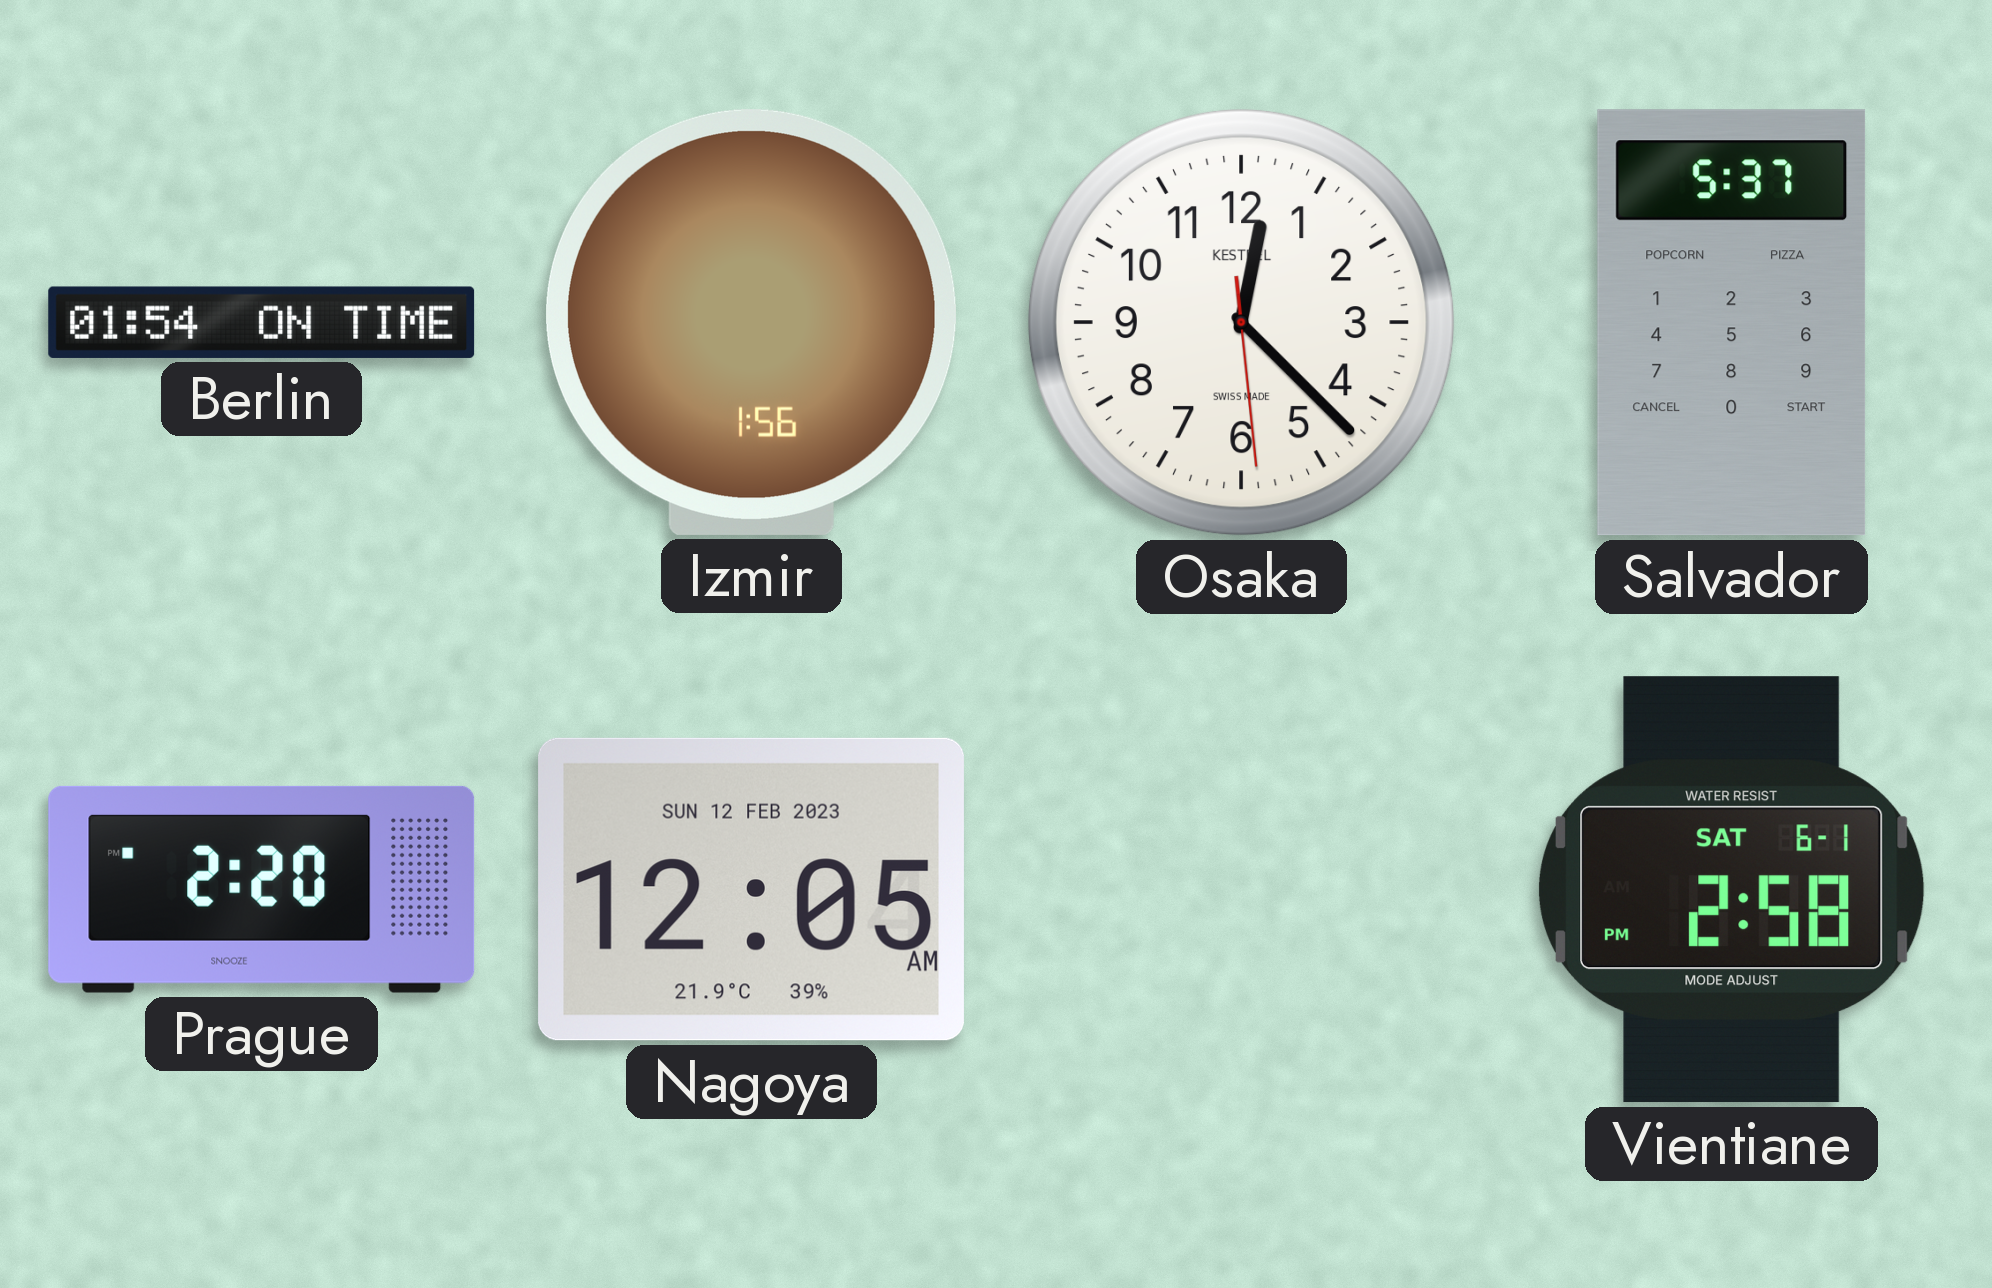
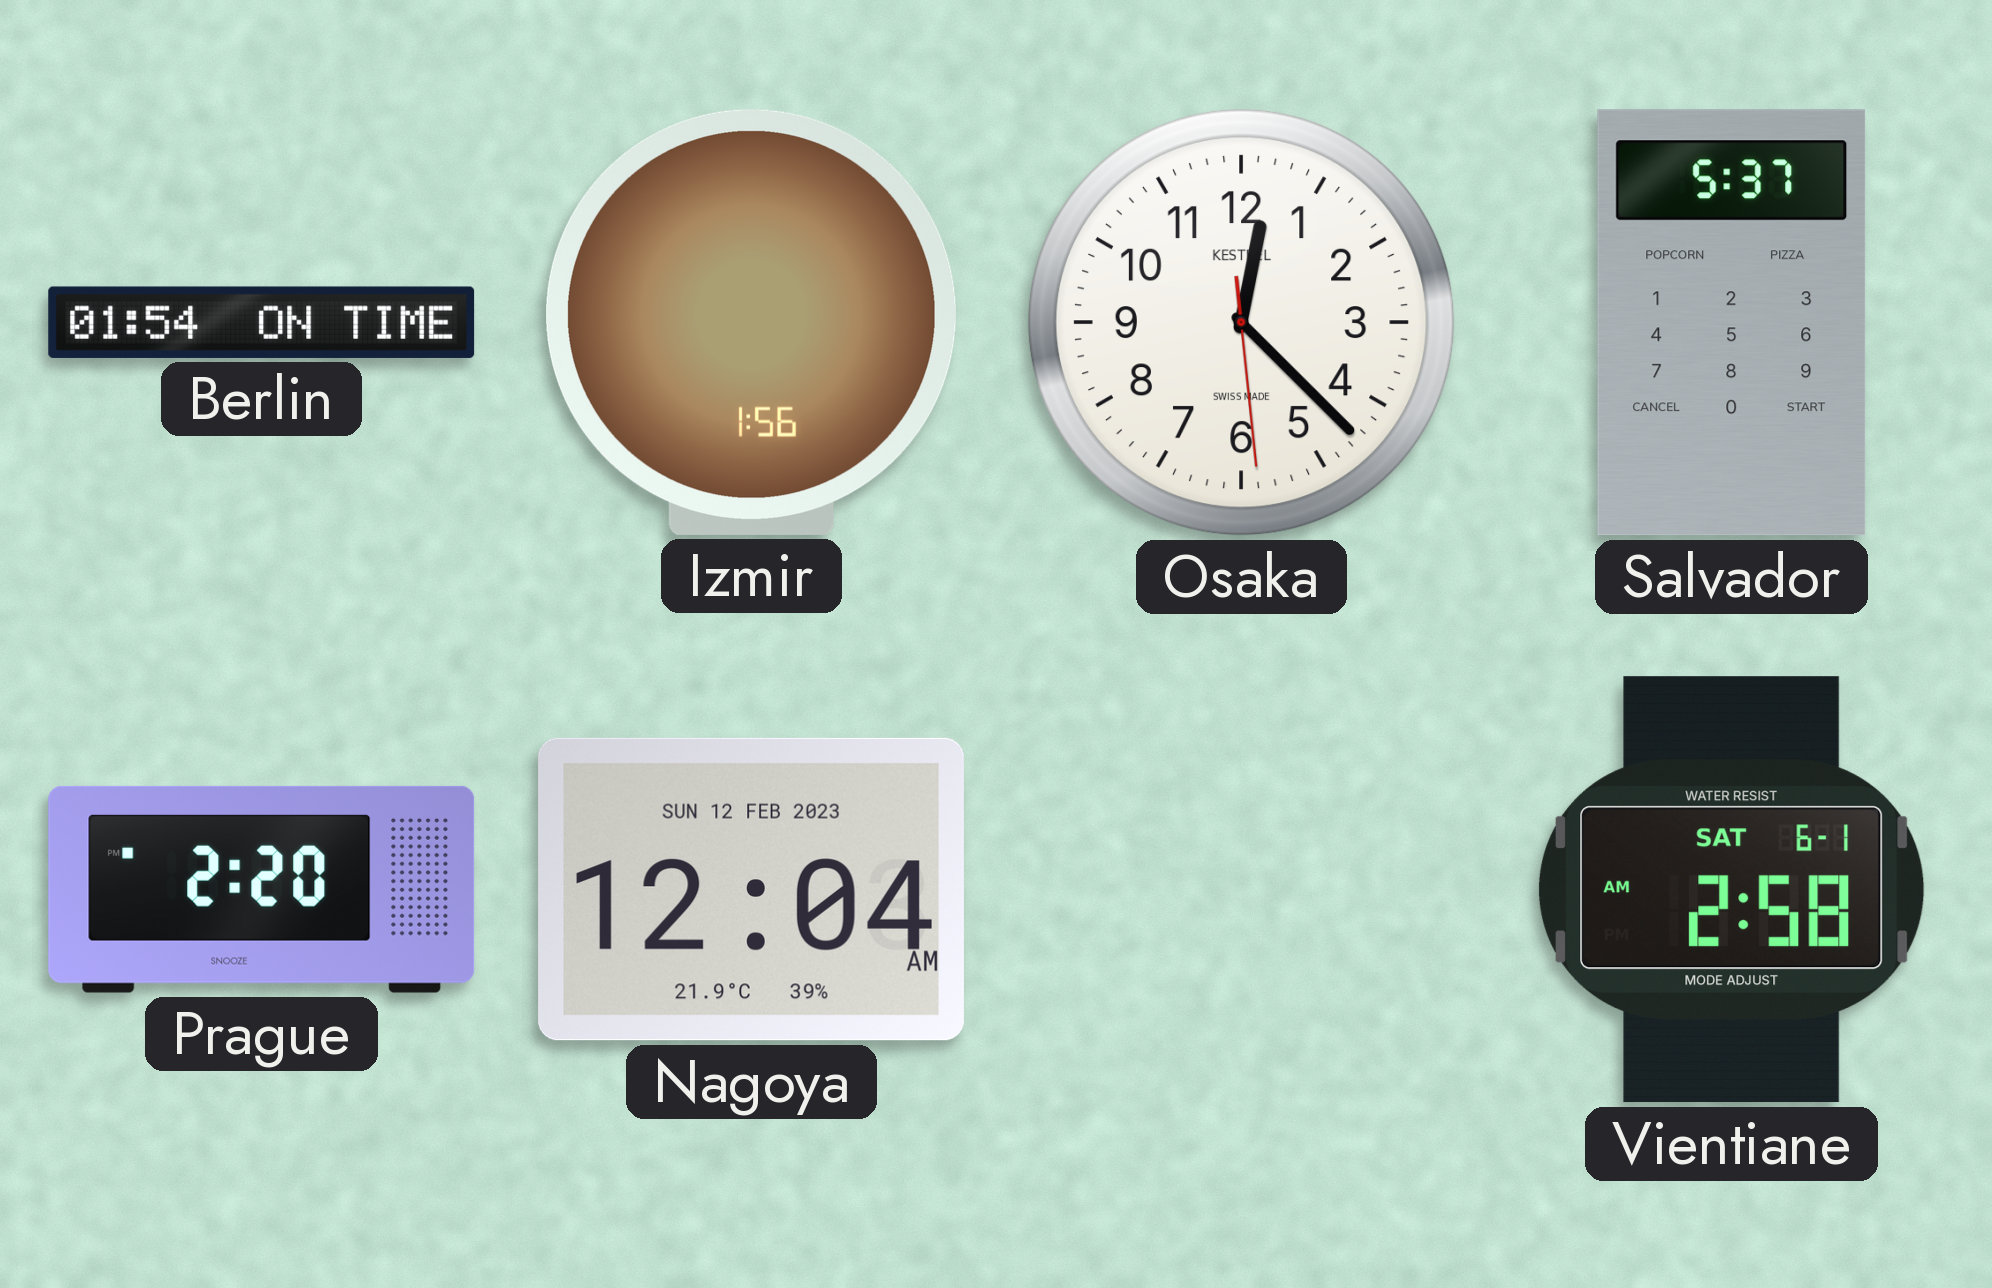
Nagoya: 12:05 -> 12:04
Vientiane: 2:58 PM -> 2:58 AM
